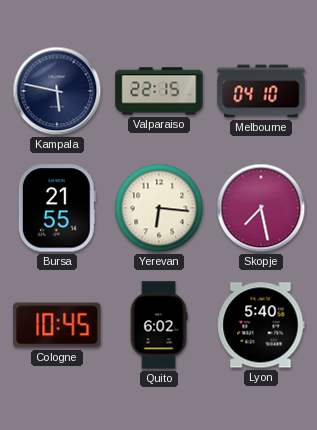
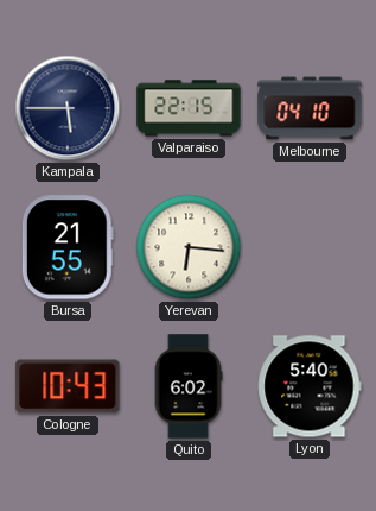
Kampala: 5:47 -> 5:45
Skopje: 7:28 -> none
Cologne: 10:45 -> 10:43
